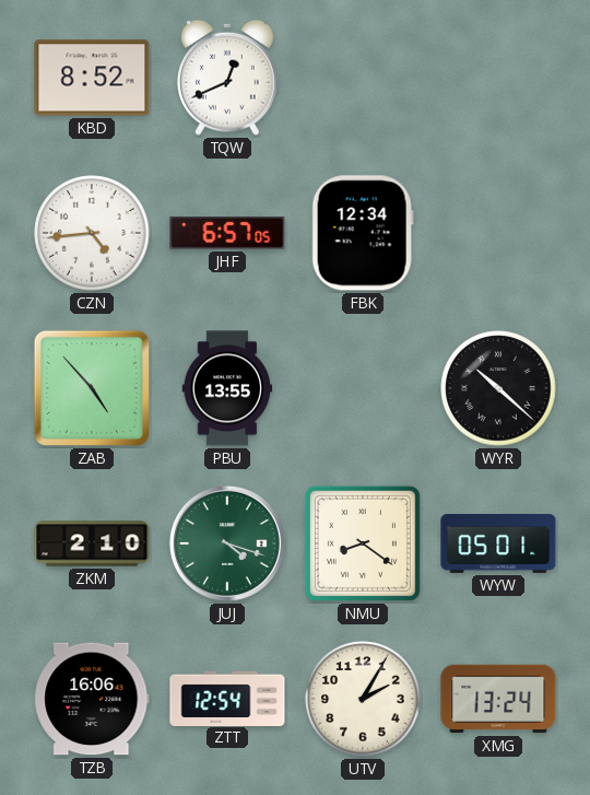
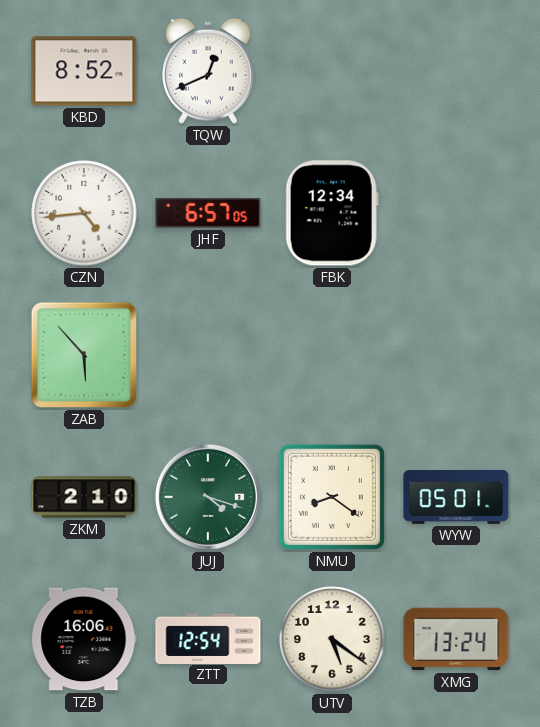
ZAB: 4:53 -> 5:53
PBU: 13:55 -> none
WYR: 10:22 -> none
UTV: 2:05 -> 5:21
